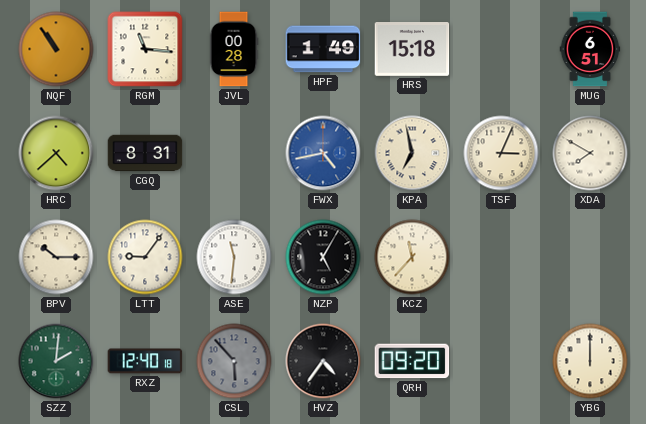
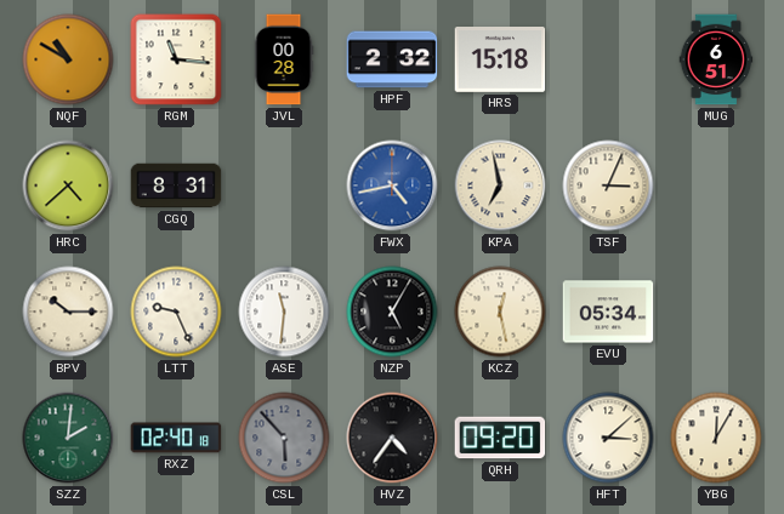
NQF: 10:54 -> 10:50
HPF: 1:49 -> 2:32
XDA: 7:50 -> none
LTT: 9:06 -> 9:26
KCZ: 11:37 -> 12:28
EVU: none -> 05:34
RXZ: 12:40 -> 02:40
HFT: none -> 3:08
YBG: 12:00 -> 12:05
